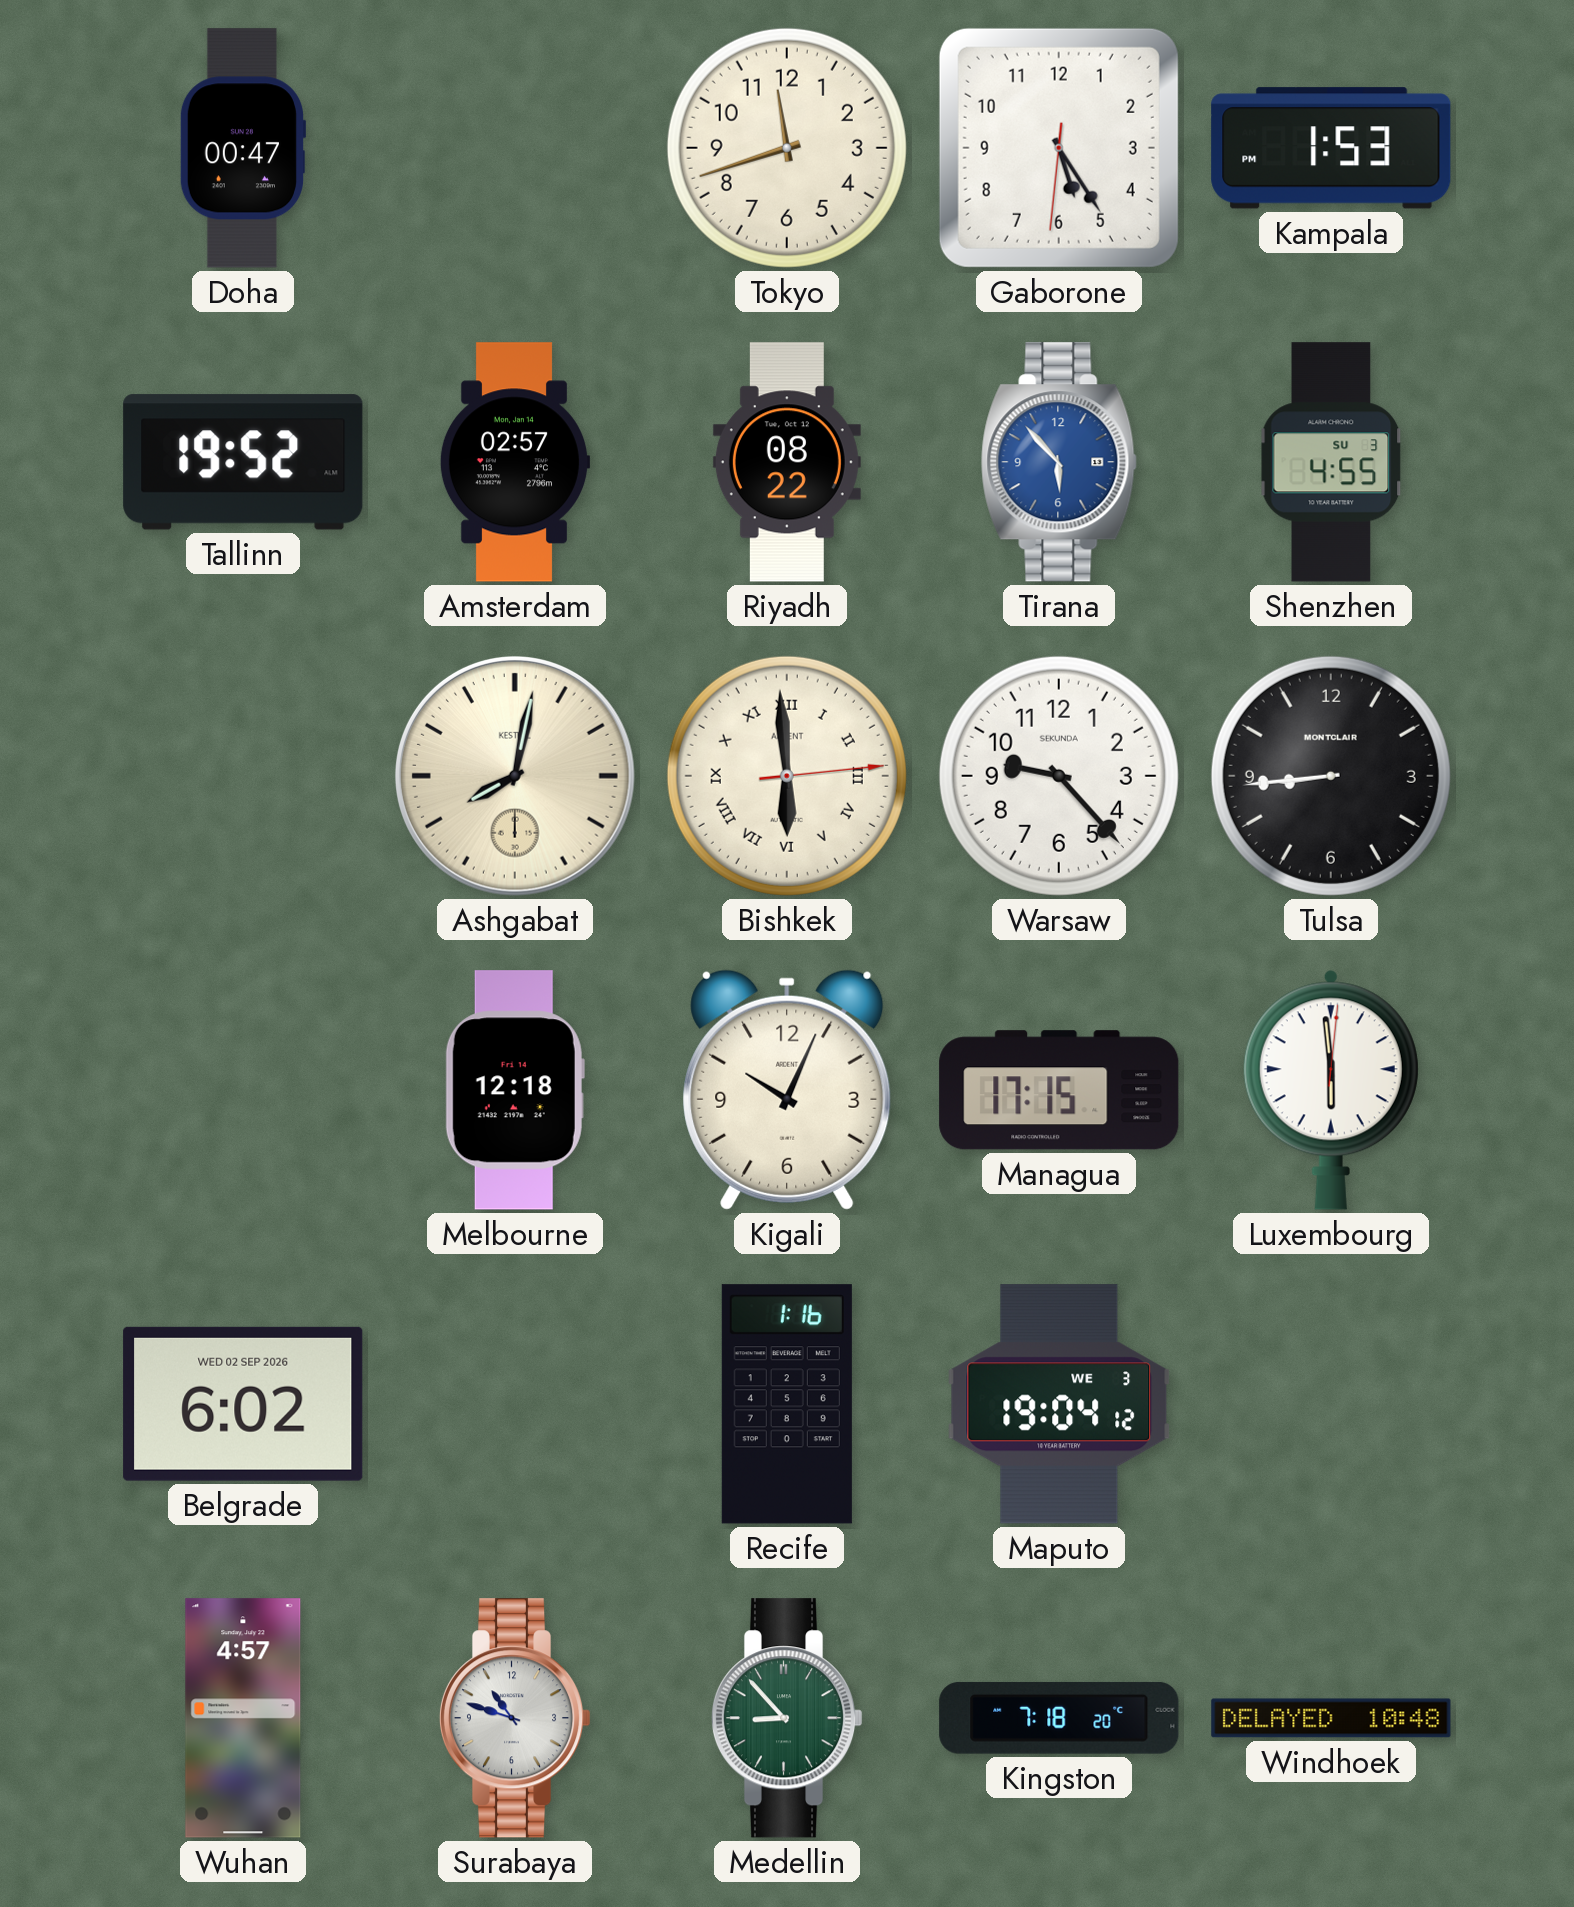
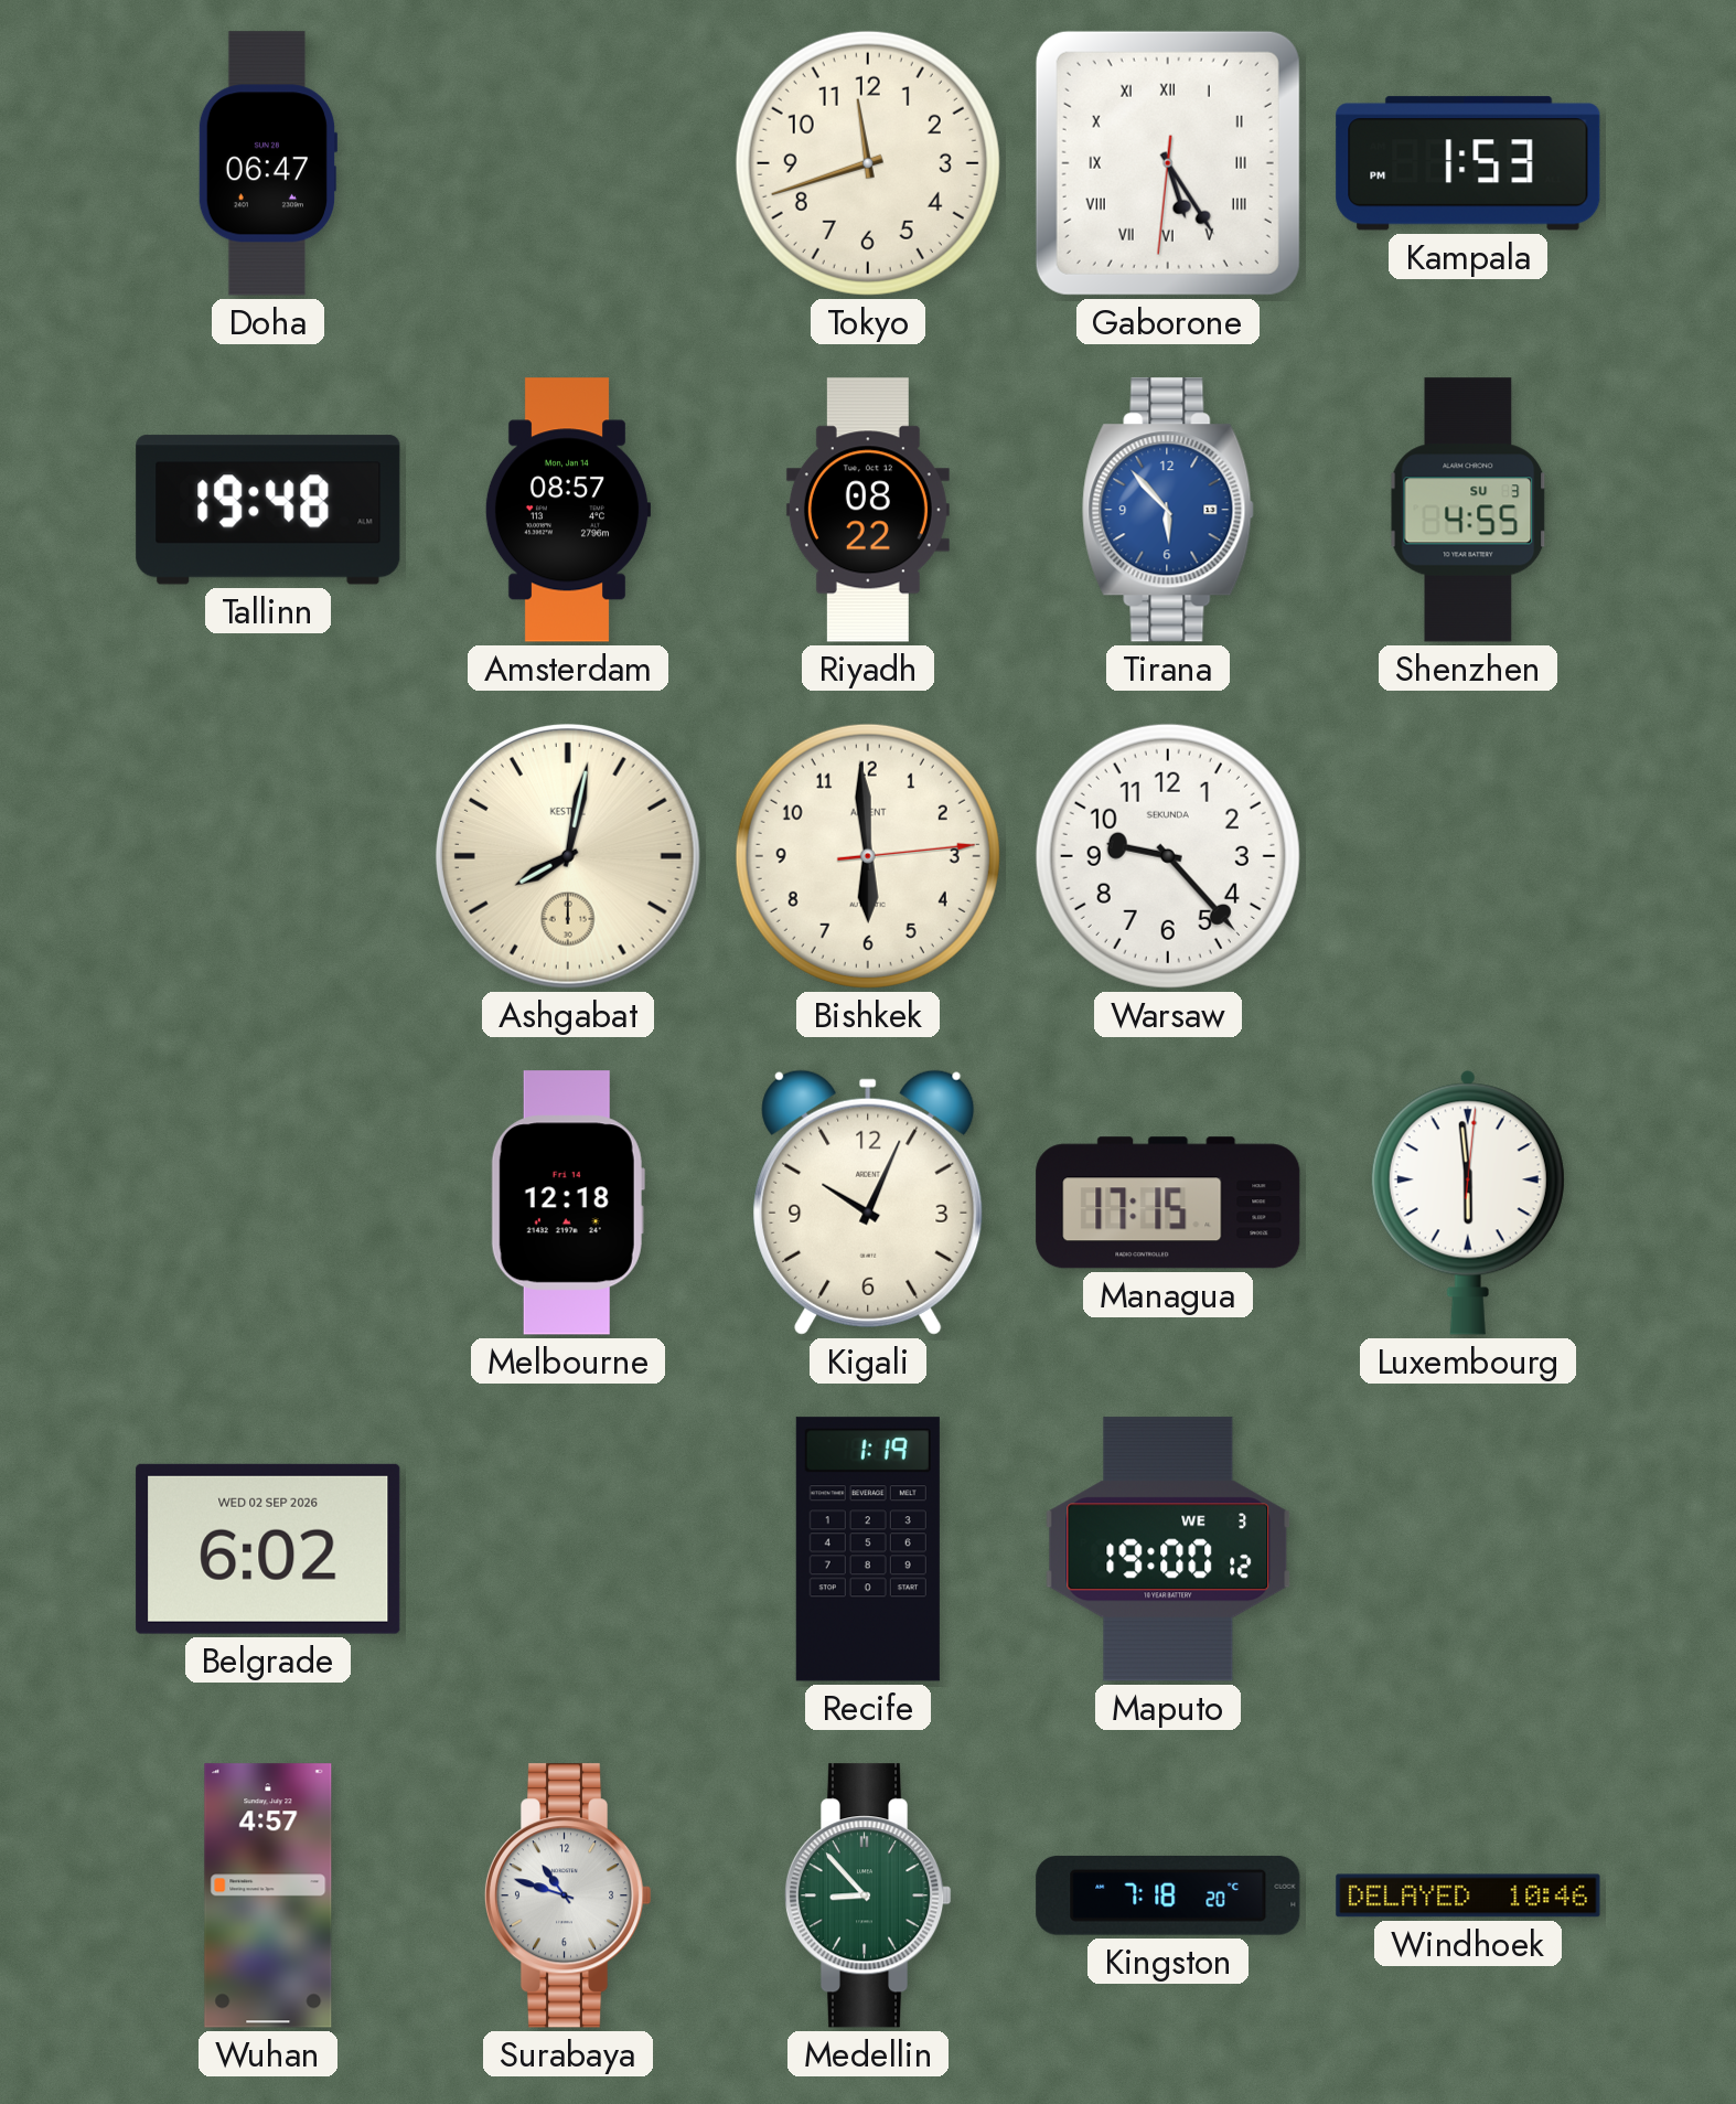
Doha: 00:47 -> 06:47
Gaborone numerals: Arabic -> Roman
Tallinn: 19:52 -> 19:48
Amsterdam: 02:57 -> 08:57
Bishkek numerals: Roman -> Arabic
Tulsa: 8:44 -> none
Recife: 1:16 -> 1:19
Maputo: 19:04 -> 19:00
Windhoek: 10:48 -> 10:46
